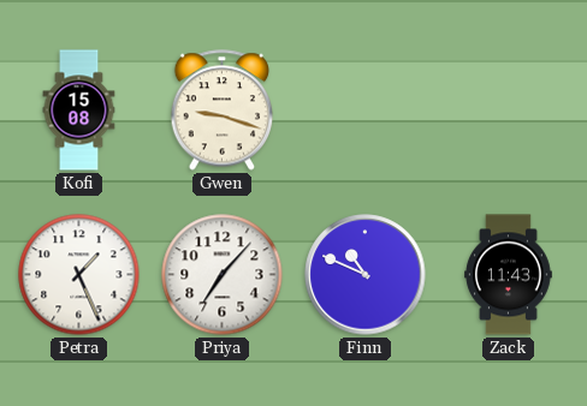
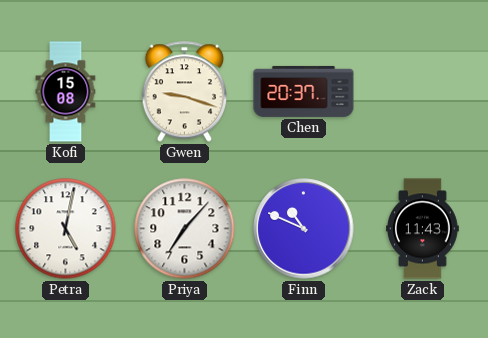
Chen: none -> 20:37
Petra: 1:26 -> 5:02
